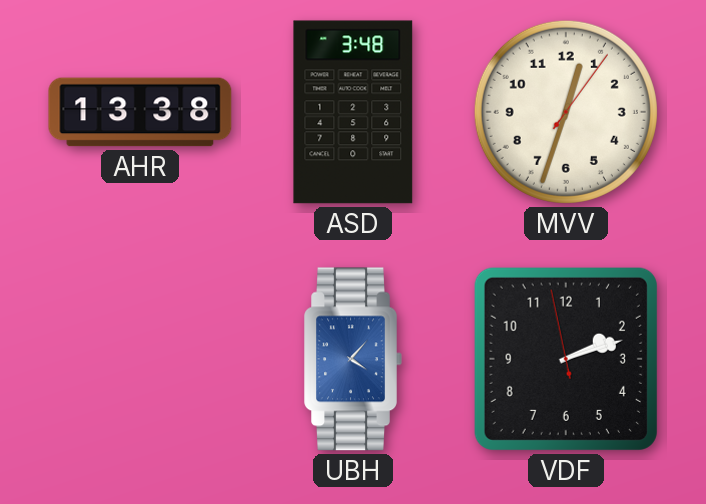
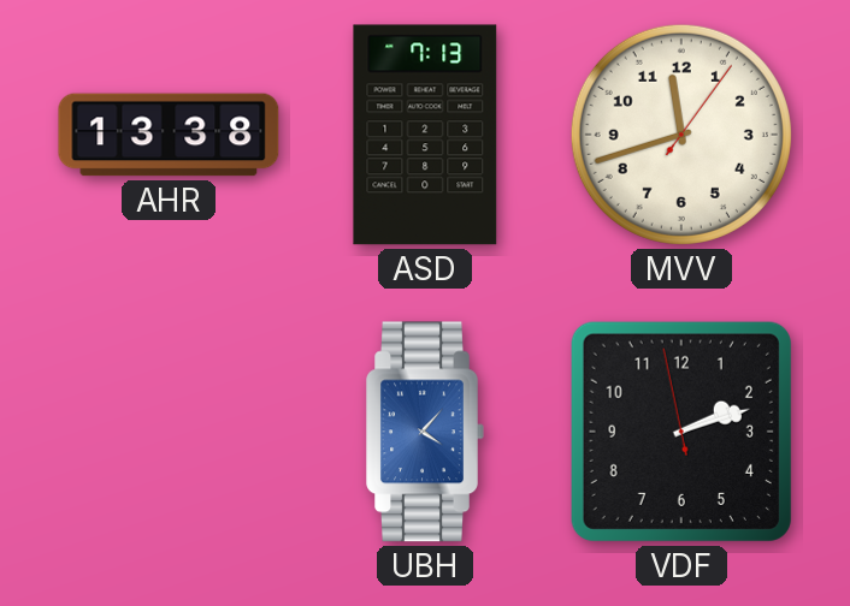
ASD: 3:48 -> 7:13
MVV: 12:33 -> 11:42
